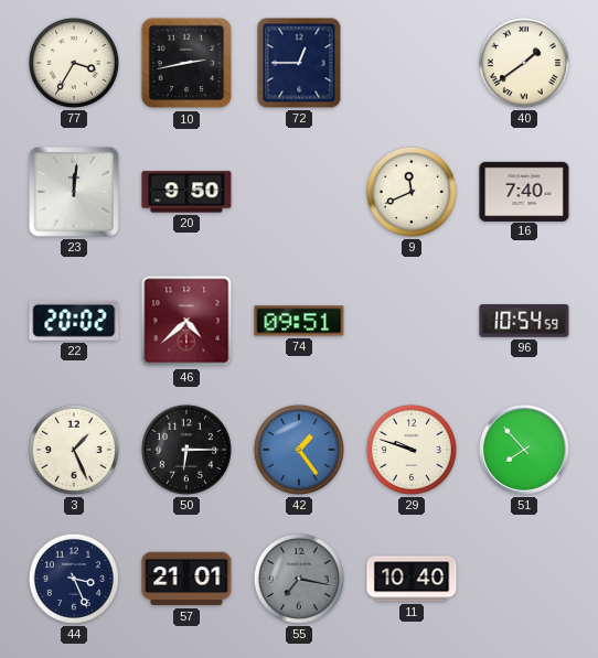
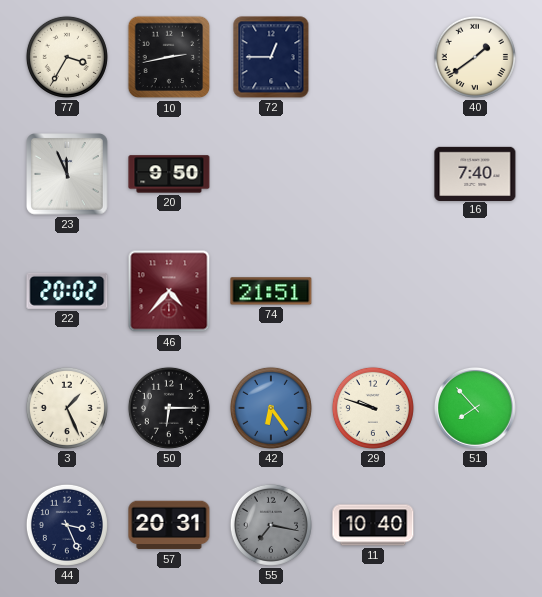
23: 12:01 -> 11:56
9: 11:41 -> none
46: 4:38 -> 4:37
74: 09:51 -> 21:51
96: 10:54 -> none
42: 1:24 -> 6:24
57: 21:01 -> 20:31
